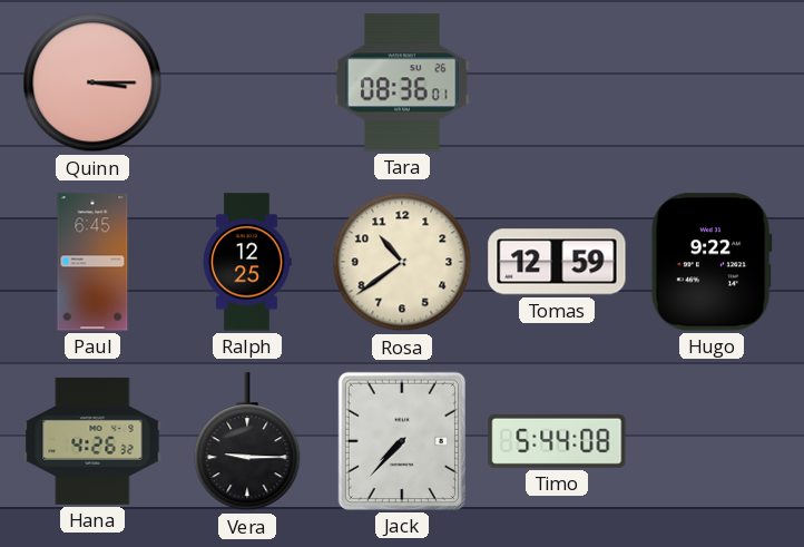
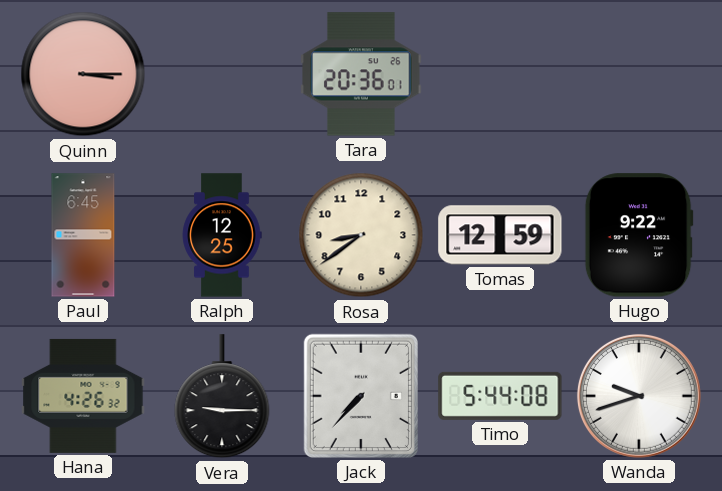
Tara: 08:36 -> 20:36
Rosa: 10:39 -> 8:39
Wanda: none -> 9:42
